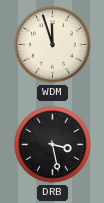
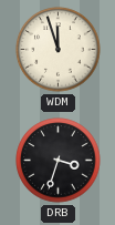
DRB: 3:28 -> 3:33
